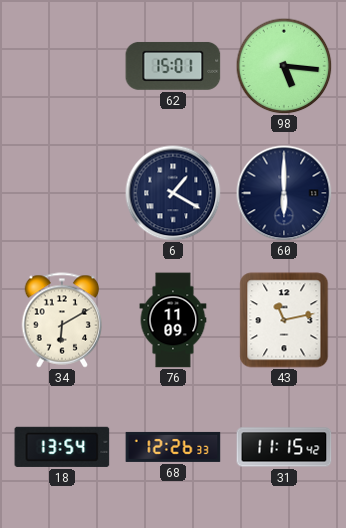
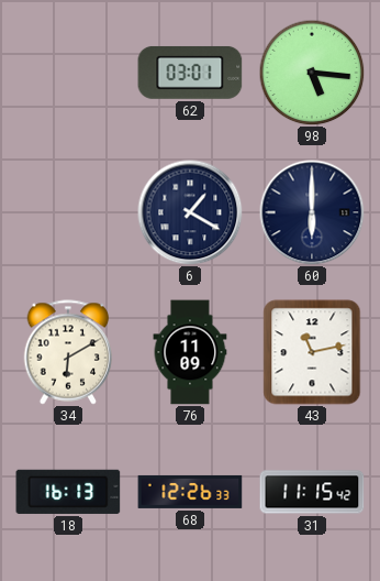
62: 15:01 -> 03:01
18: 13:54 -> 16:13
